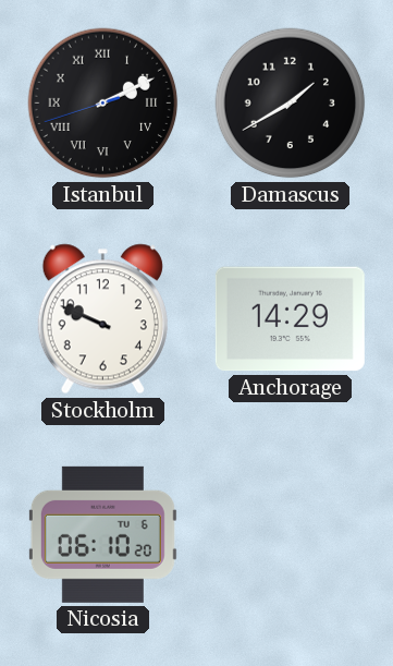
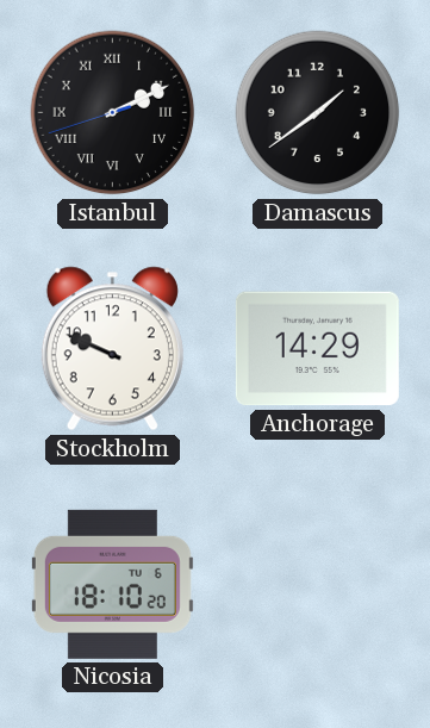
Damascus: 1:40 -> 1:39
Nicosia: 06:10 -> 18:10
